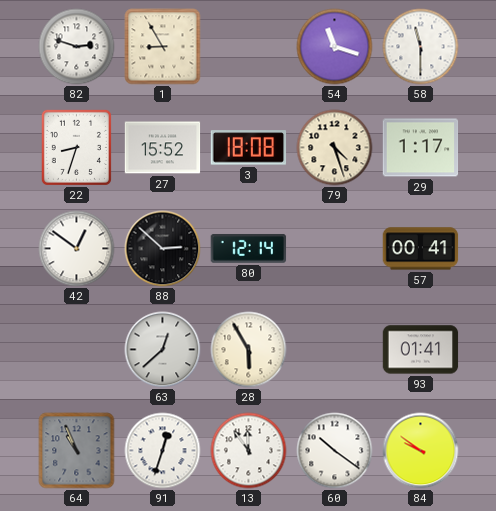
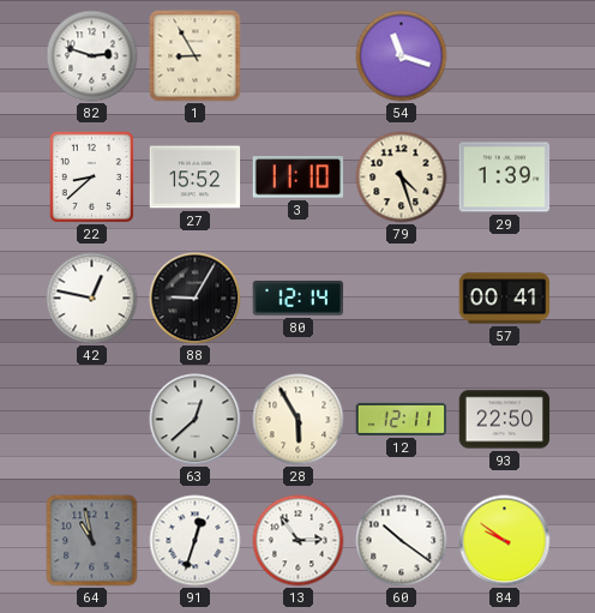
58: 11:30 -> none
22: 8:33 -> 8:38
3: 18:08 -> 11:10
29: 1:17 -> 1:39
42: 12:51 -> 12:47
88: 2:52 -> 9:05
12: none -> 12:11
93: 01:41 -> 22:50
64: 10:56 -> 10:58
13: 11:54 -> 2:54
